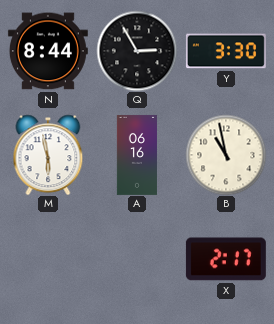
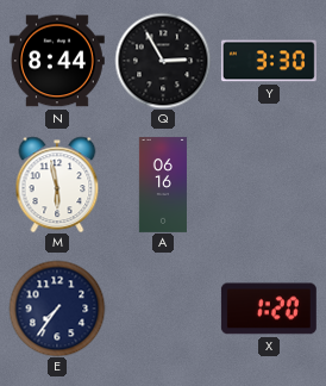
B: 10:58 -> none
E: none -> 7:36
X: 2:17 -> 1:20
